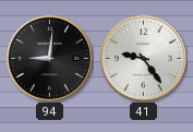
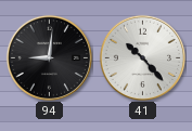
41: 9:24 -> 10:23
